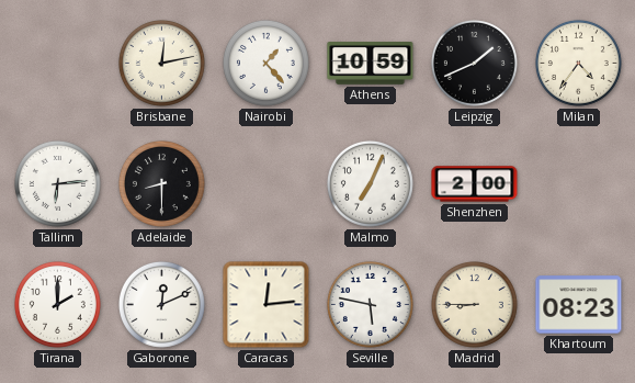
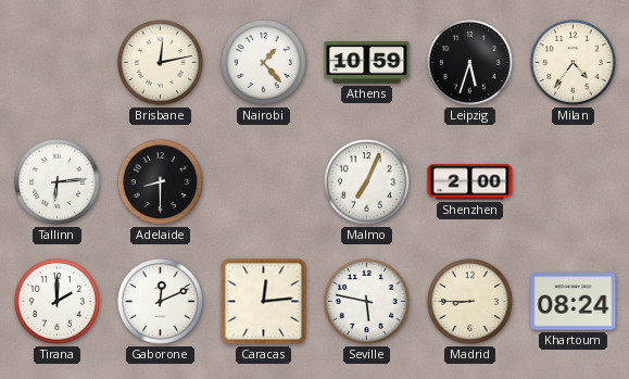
Leipzig: 1:41 -> 5:33
Khartoum: 08:23 -> 08:24
